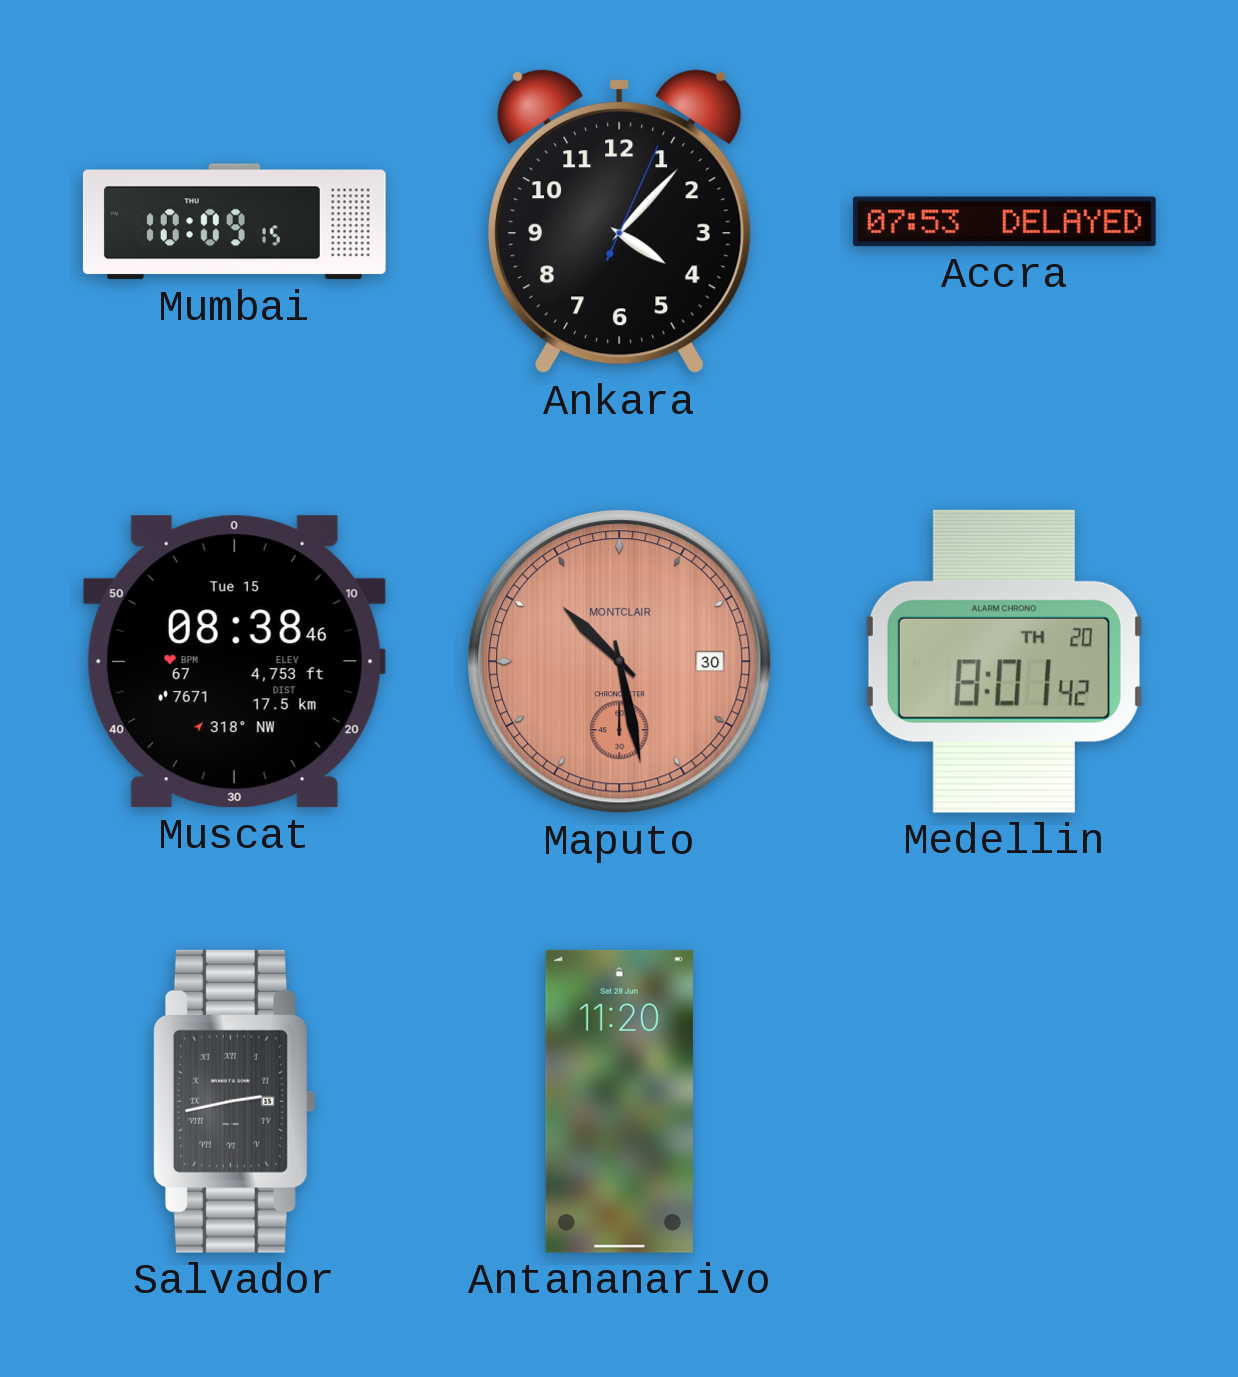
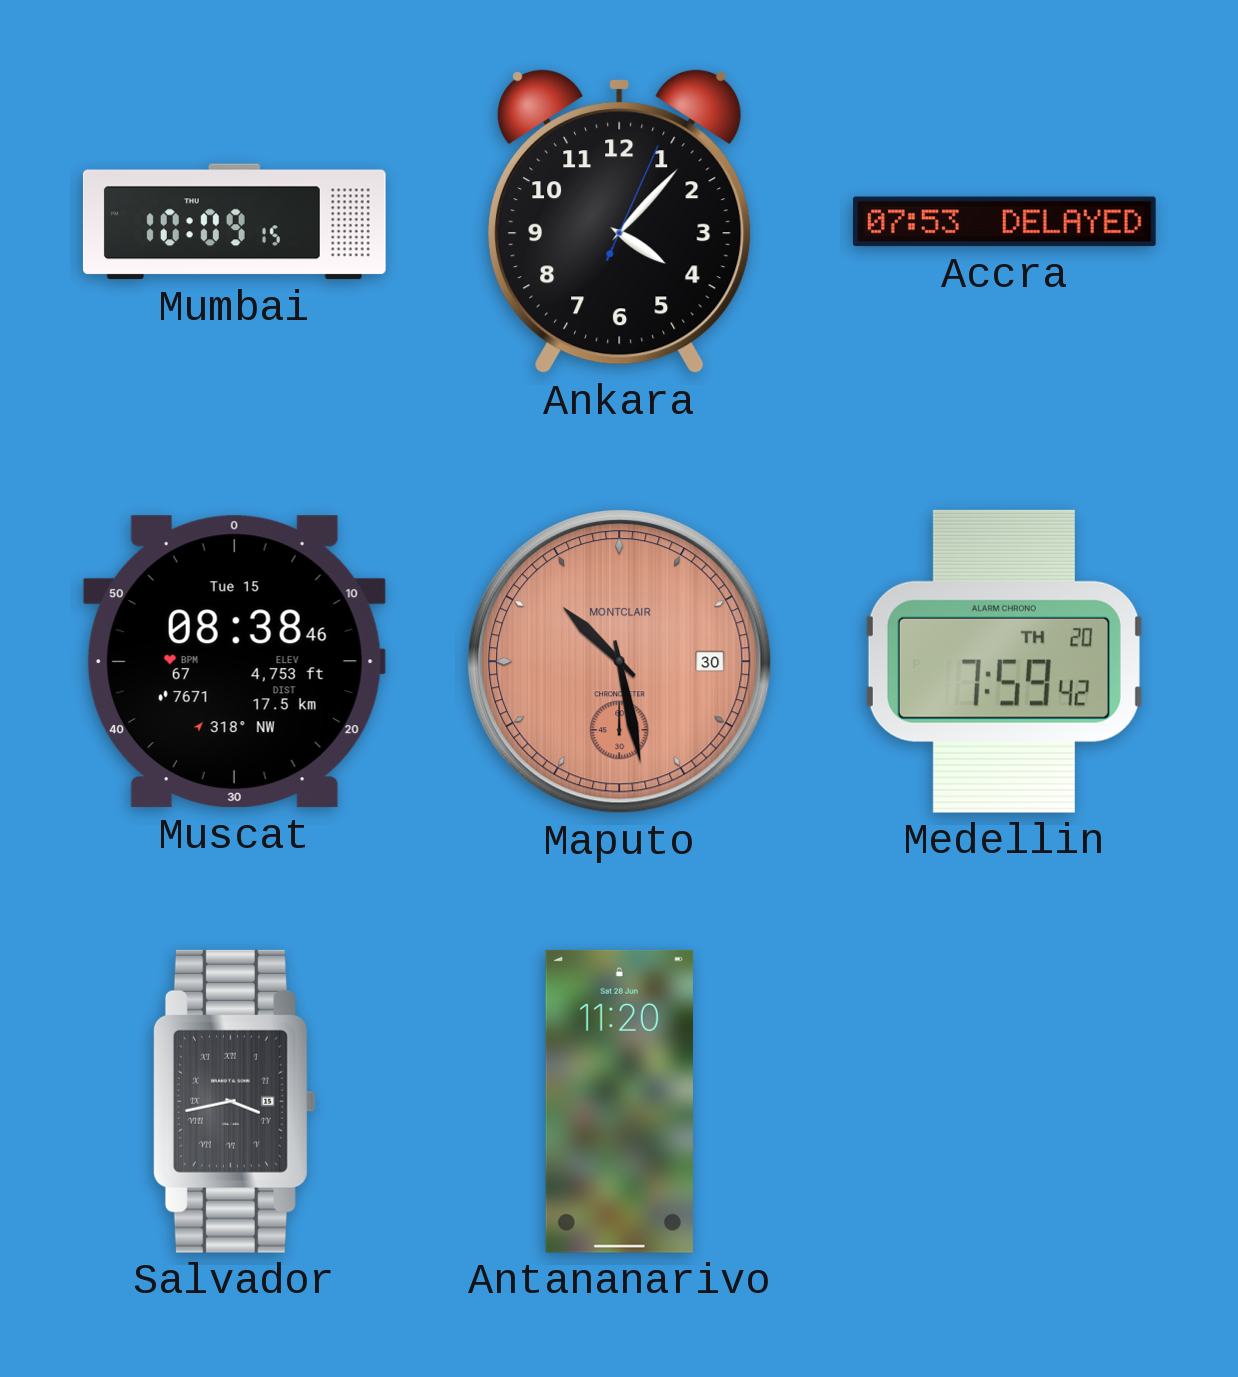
Medellin: 8:01 -> 7:59
Salvador: 2:43 -> 3:43
